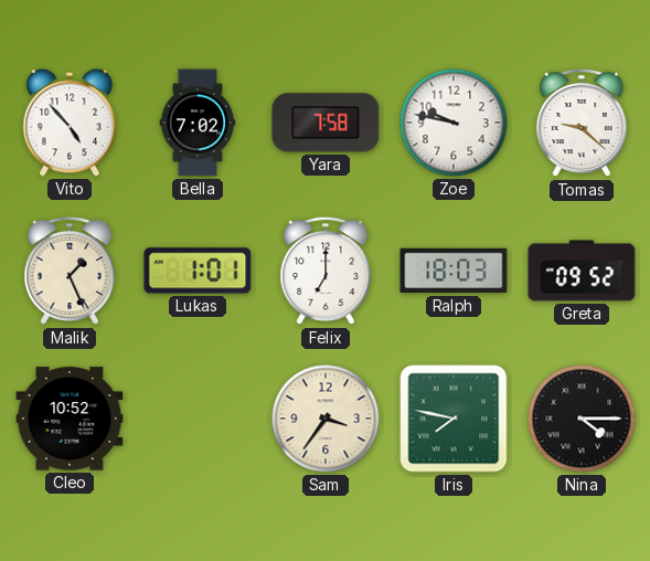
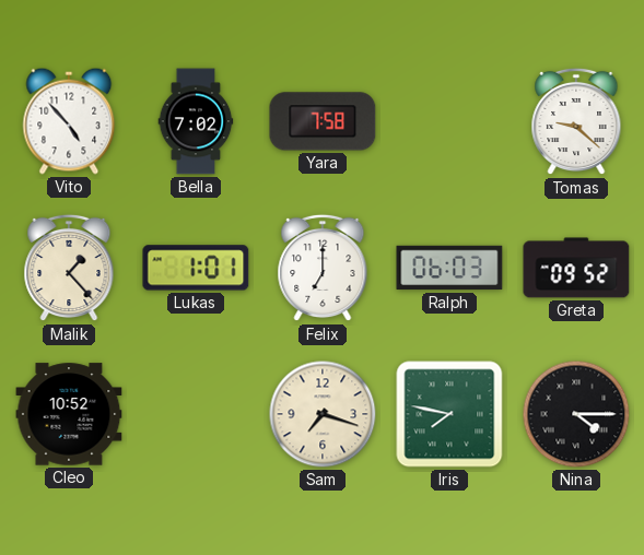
Zoe: 9:47 -> none
Malik: 1:26 -> 1:23
Ralph: 18:03 -> 06:03
Sam: 3:36 -> 7:18
